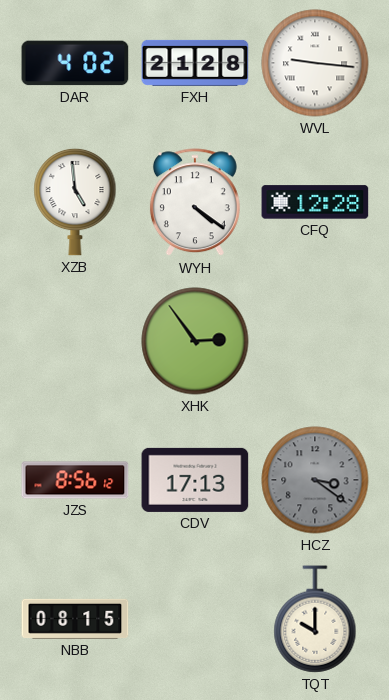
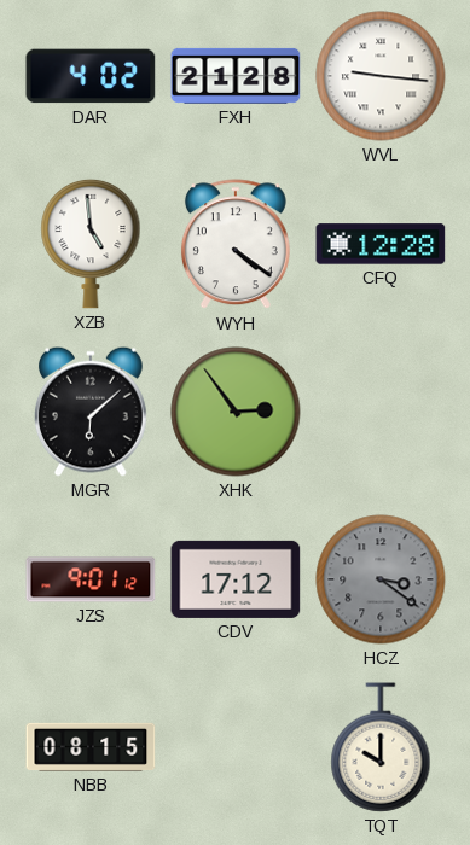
MGR: none -> 6:08
JZS: 8:56 -> 9:01
CDV: 17:13 -> 17:12
